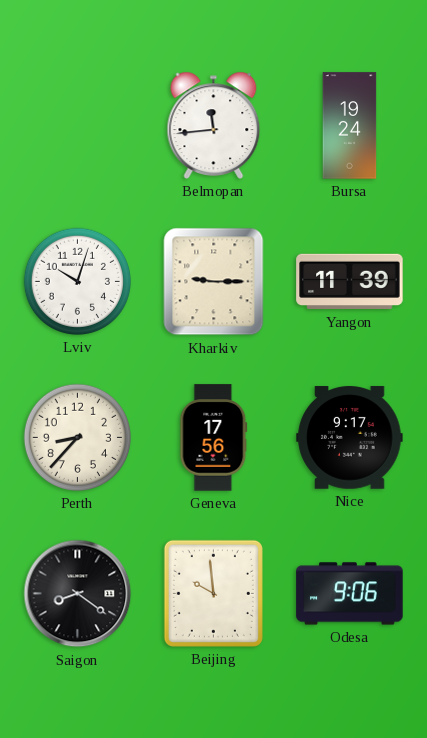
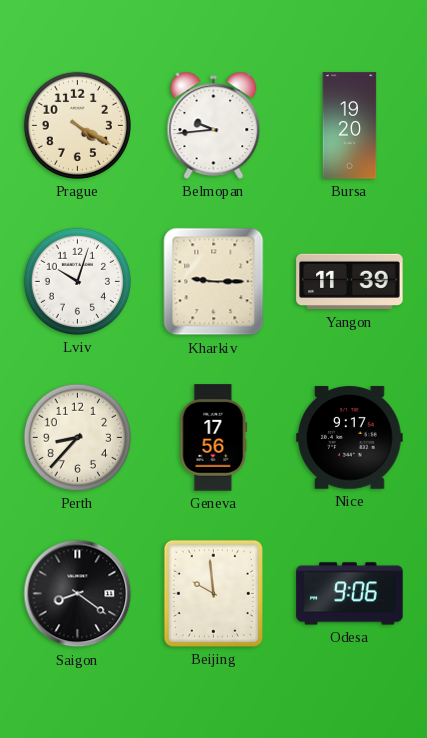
Prague: none -> 4:20
Belmopan: 11:44 -> 9:44
Bursa: 19:24 -> 19:20
